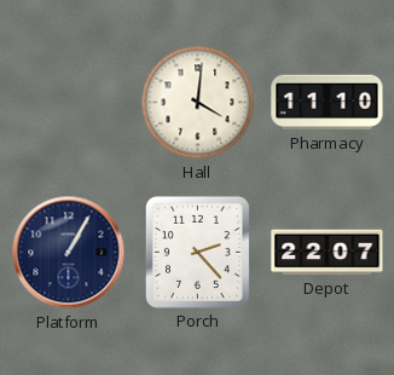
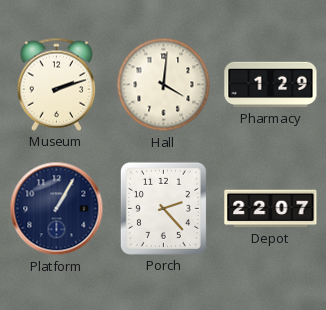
Museum: none -> 2:12
Pharmacy: 11:10 -> 1:29
